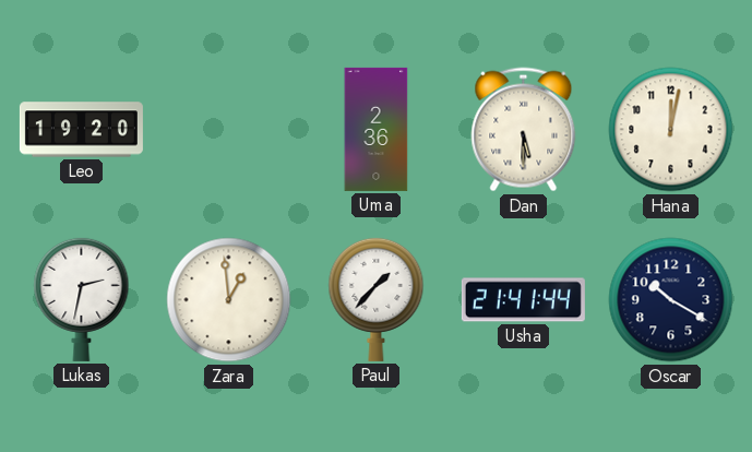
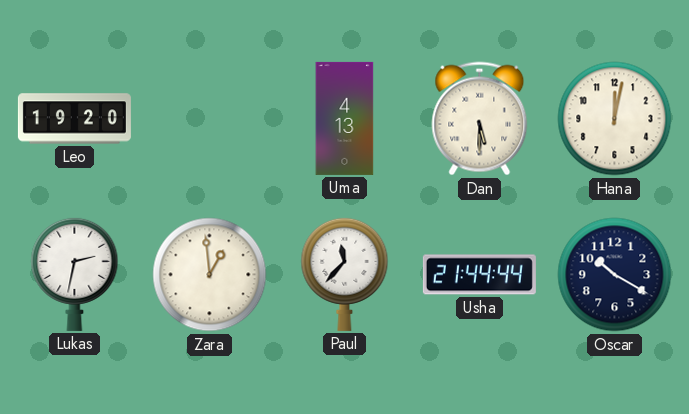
Uma: 2:36 -> 4:13
Paul: 1:37 -> 11:37
Usha: 21:41 -> 21:44
